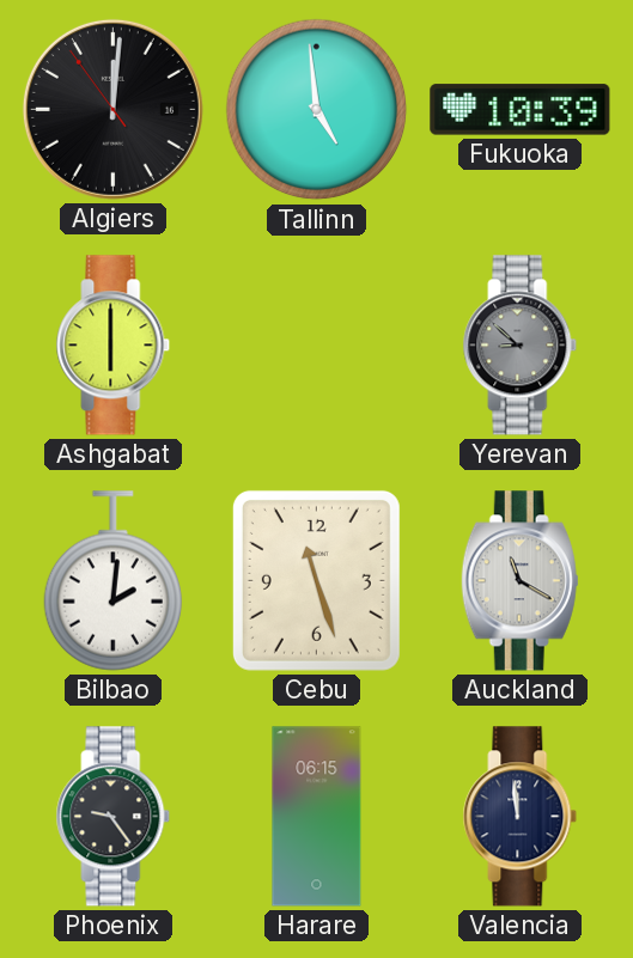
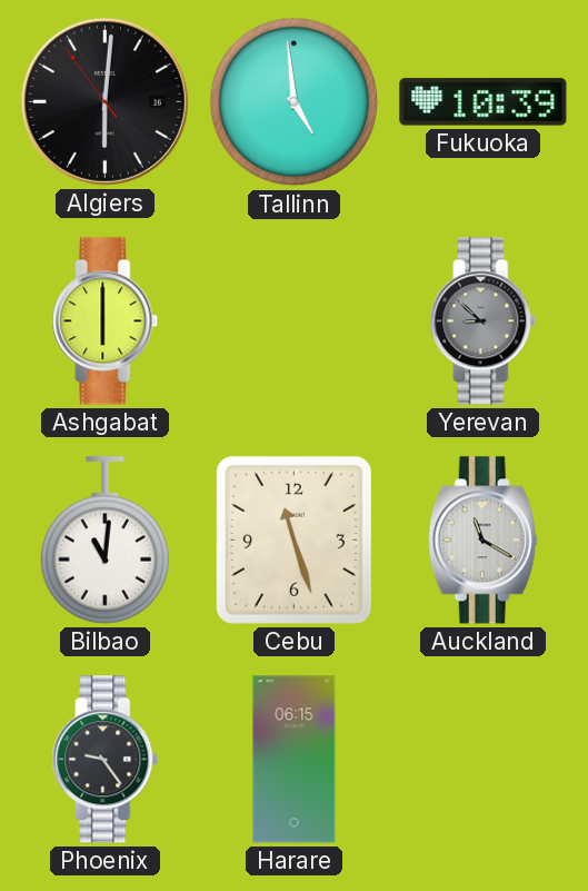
Algiers: 12:00 -> 6:00
Bilbao: 2:01 -> 11:01
Valencia: 11:59 -> none
